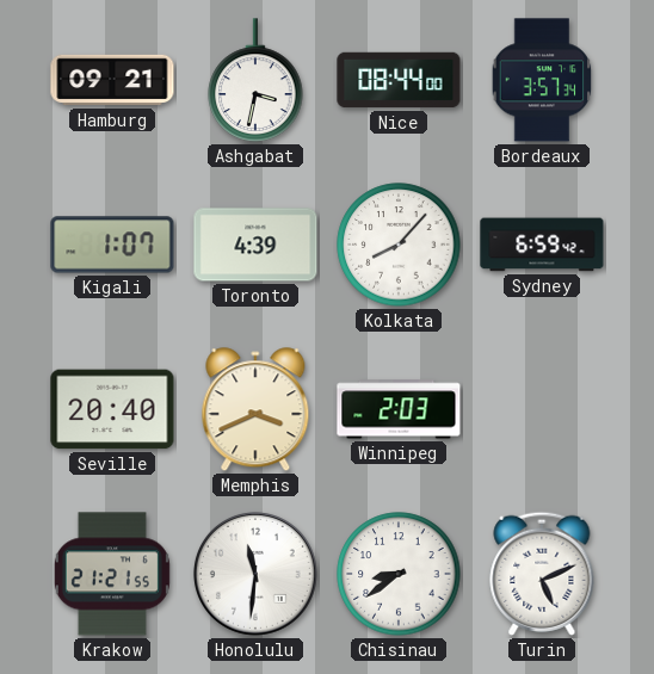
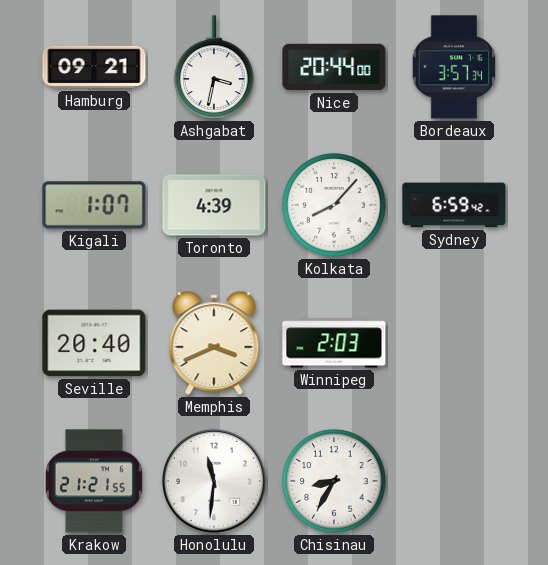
Nice: 08:44 -> 20:44
Chisinau: 8:39 -> 8:35
Turin: 5:11 -> none
